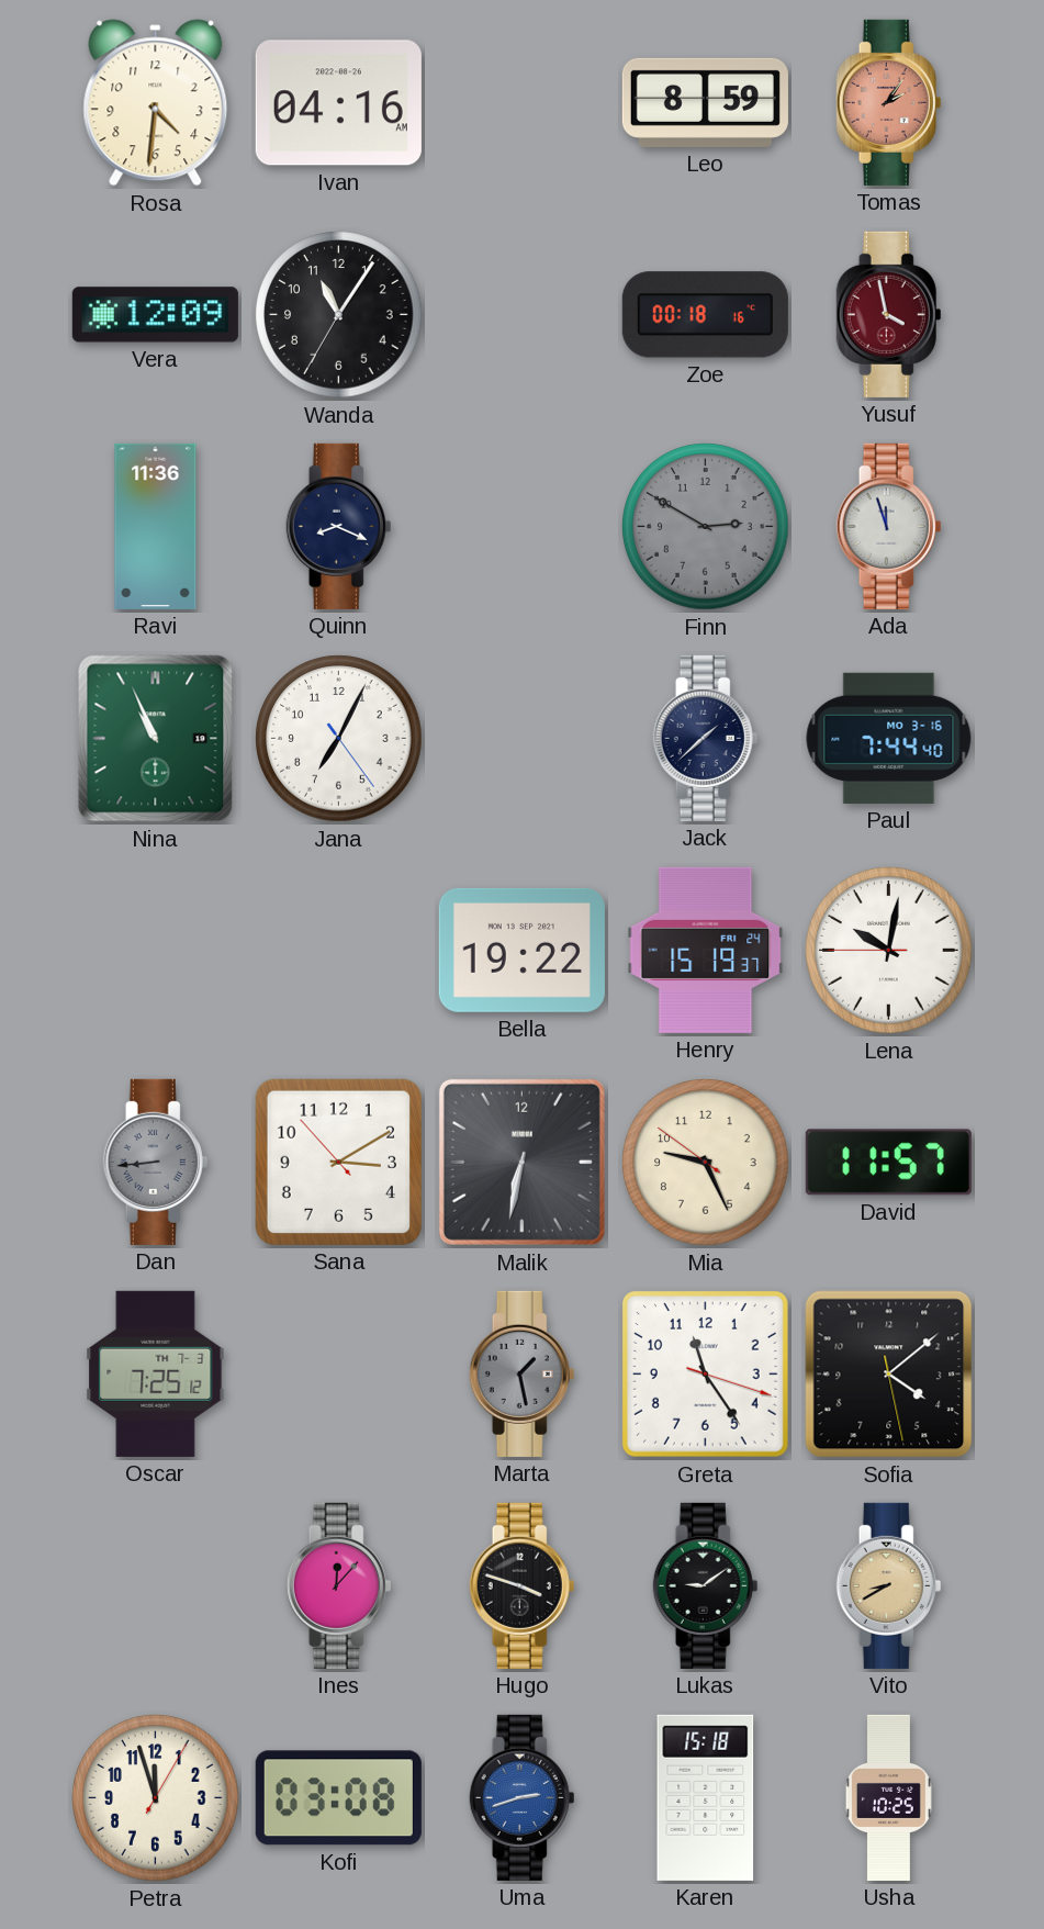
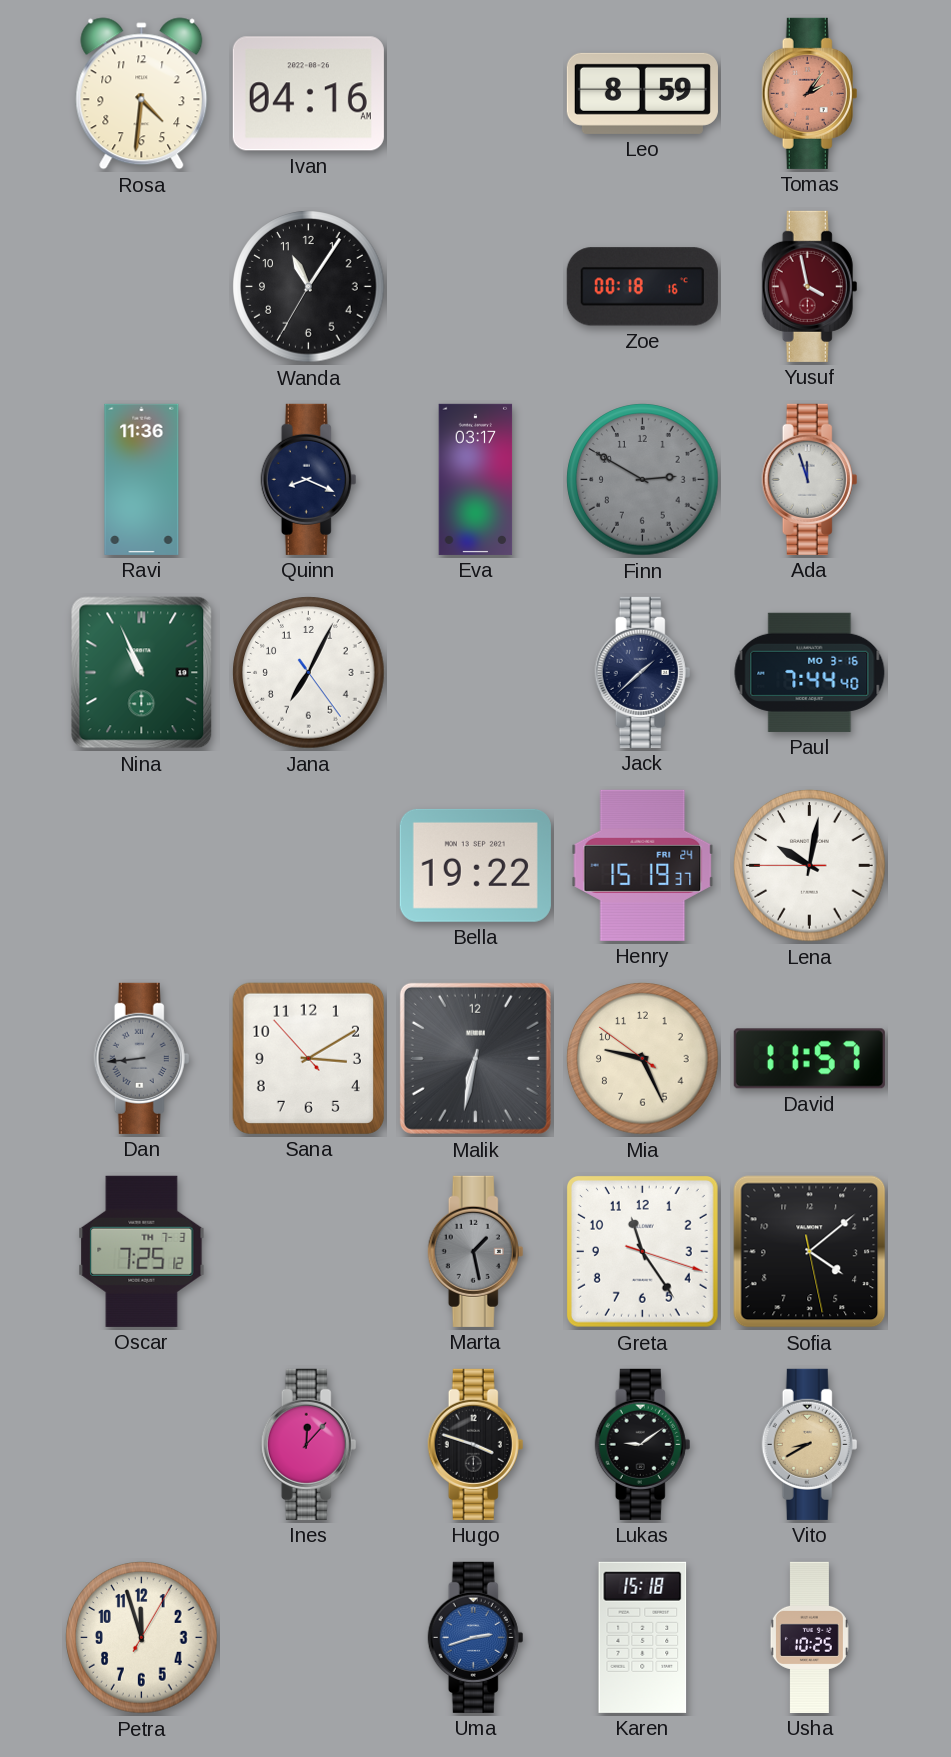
Vera: 12:09 -> none
Eva: none -> 03:17
Kofi: 03:08 -> none
